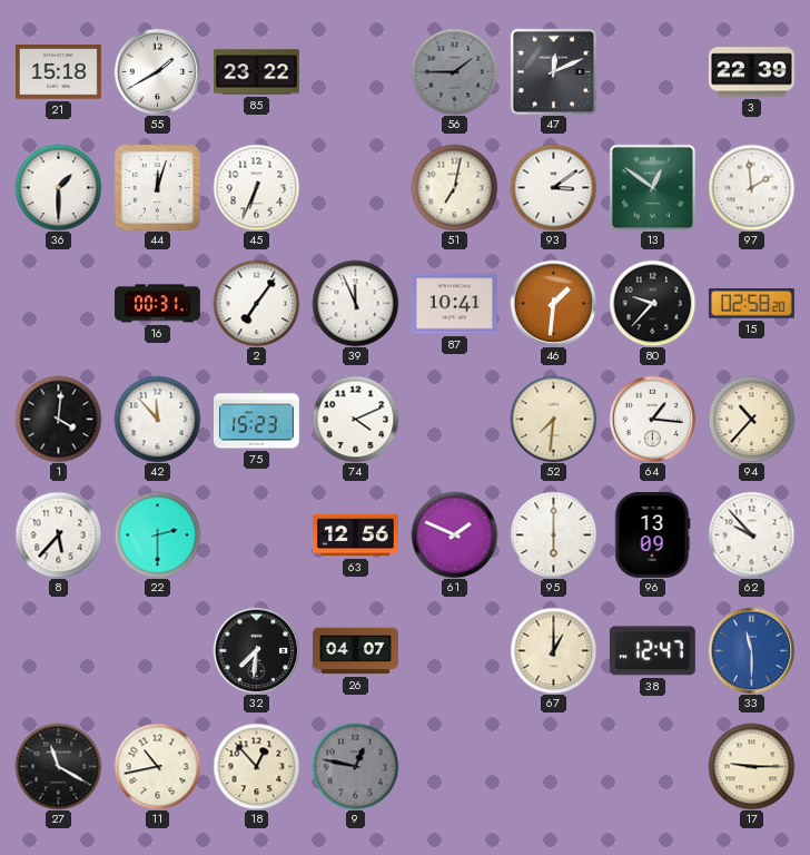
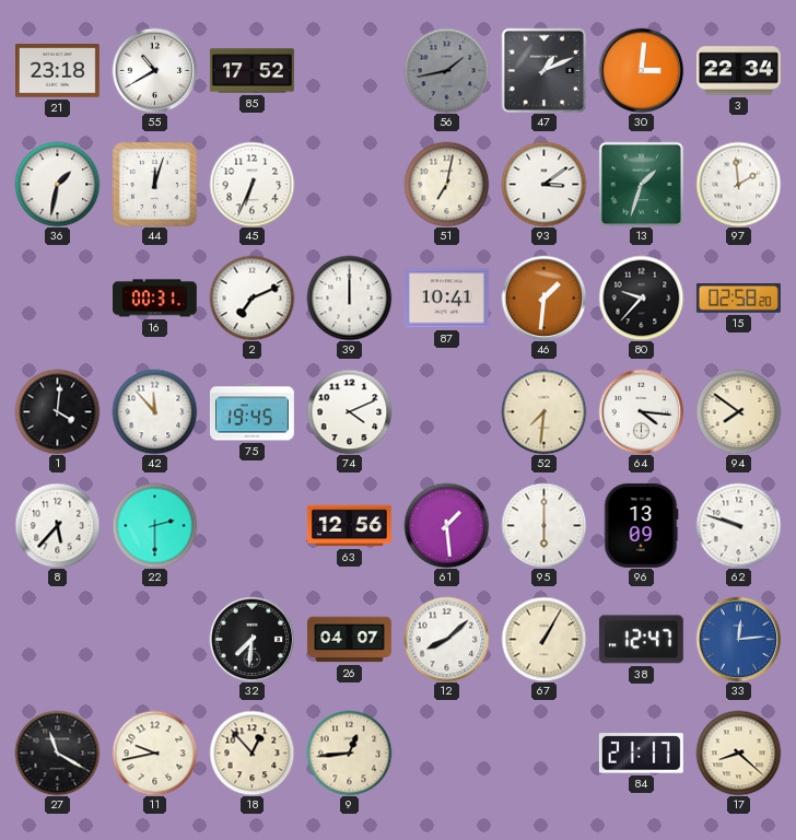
21: 15:18 -> 23:18
55: 1:40 -> 10:40
85: 23:22 -> 17:52
56: 1:45 -> 1:43
47: 12:11 -> 1:11
30: none -> 3:01
3: 22:39 -> 22:34
36: 1:30 -> 1:32
13: 12:51 -> 1:33
2: 7:06 -> 7:11
39: 11:56 -> 12:00
75: 15:23 -> 19:45
64: 1:16 -> 4:16
94: 10:37 -> 7:51
61: 1:49 -> 1:29
62: 9:53 -> 9:48
12: none -> 8:08
67: 1:00 -> 1:05
33: 11:30 -> 12:14
11: 10:43 -> 9:43
9: 12:47 -> 12:44
9 dial: grey -> cream
84: none -> 21:17
17: 9:15 -> 8:22
